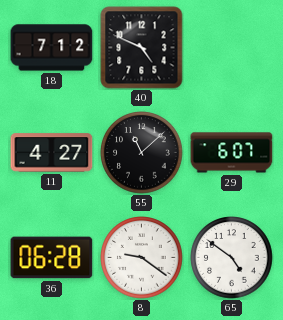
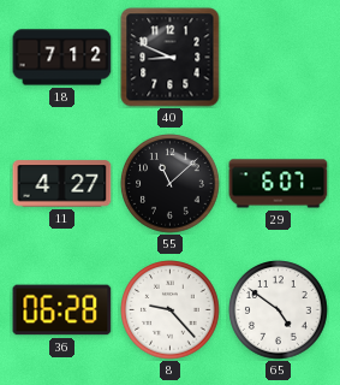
40: 4:49 -> 8:49
8: 9:21 -> 9:23
